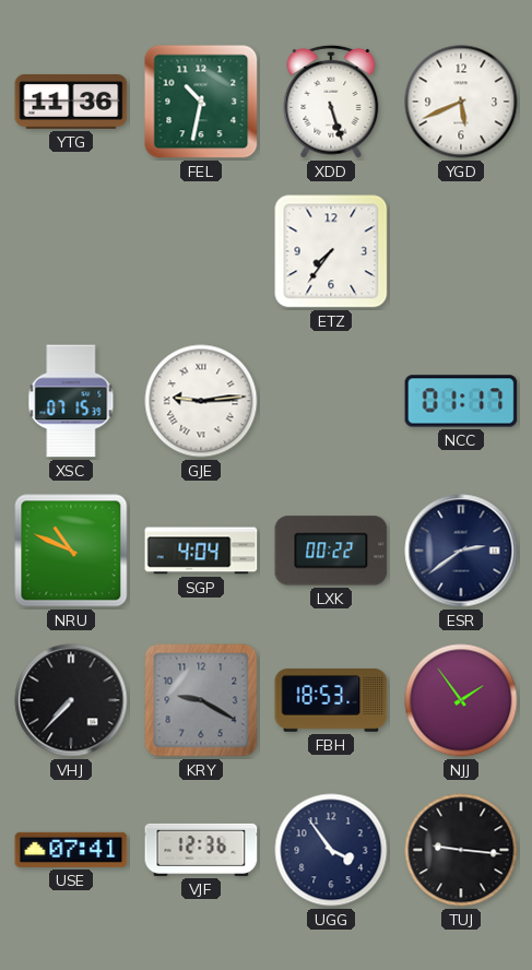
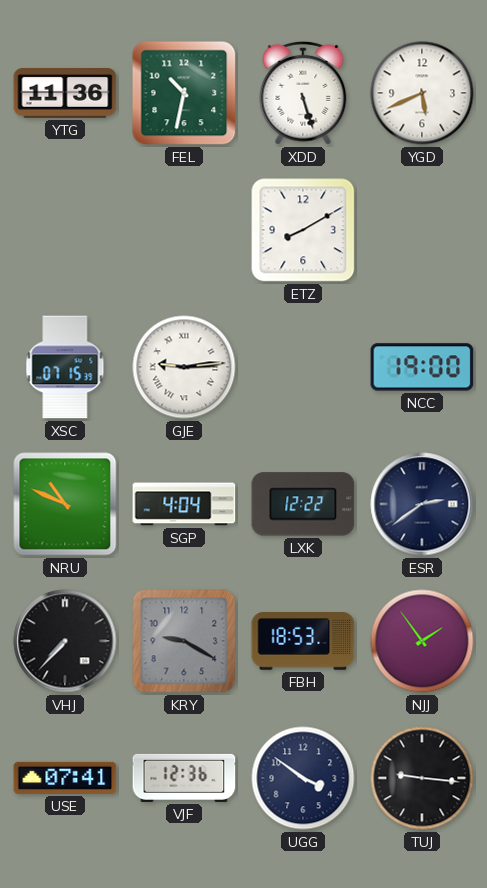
ETZ: 7:36 -> 8:10
NCC: 01:17 -> 19:00
LXK: 00:22 -> 12:22
UGG: 3:54 -> 3:51
